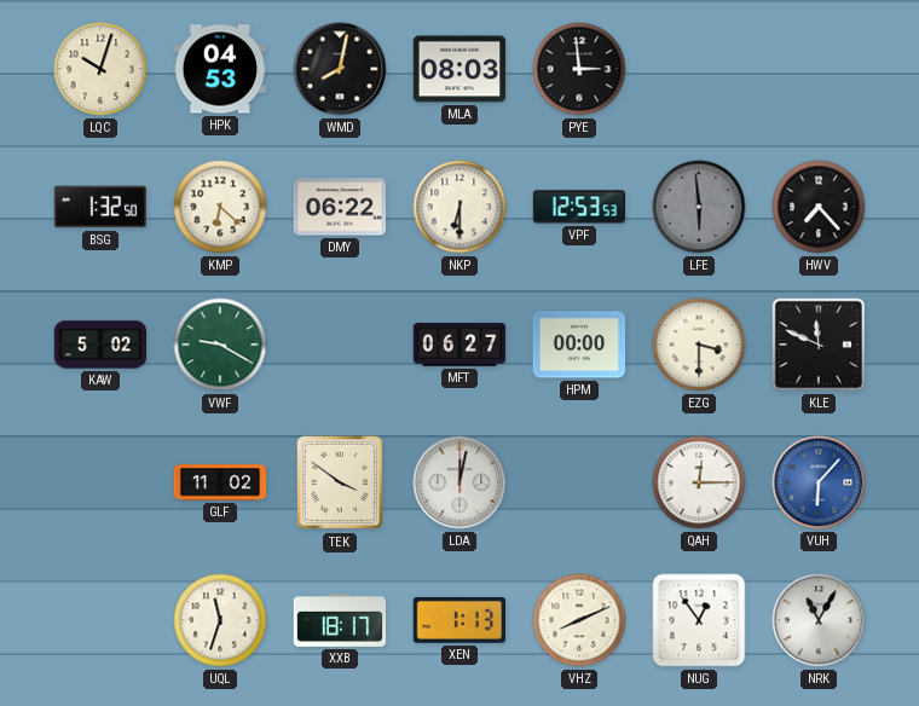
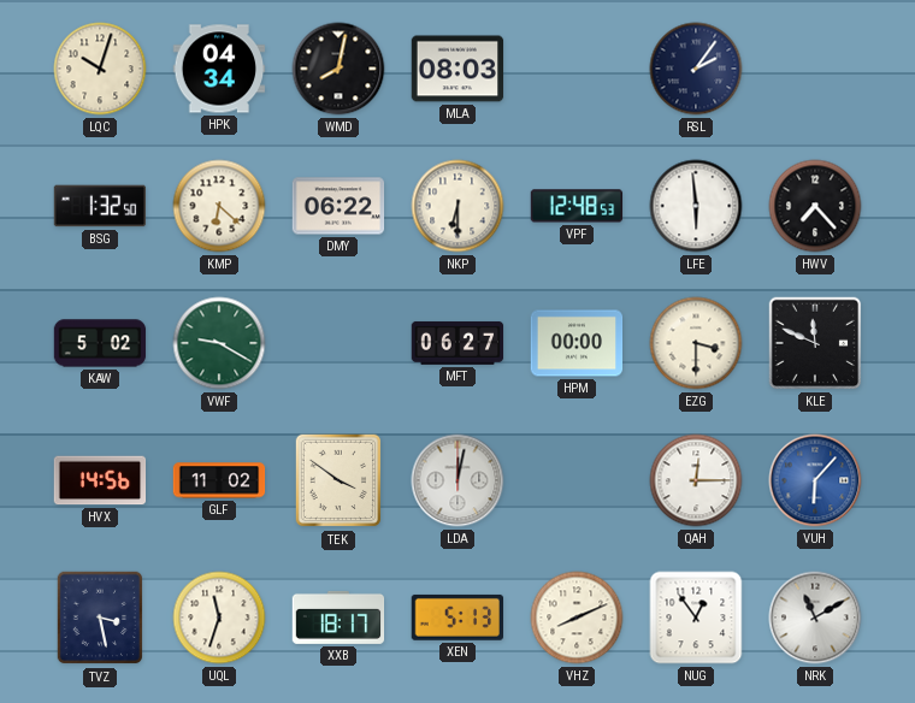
HPK: 04:53 -> 04:34
PYE: 2:59 -> none
RSL: none -> 2:06
VPF: 12:53 -> 12:48
LFE dial: grey -> white
HVX: none -> 14:56
TVZ: none -> 3:28
XEN: 1:13 -> 5:13
NRK: 11:05 -> 11:10
